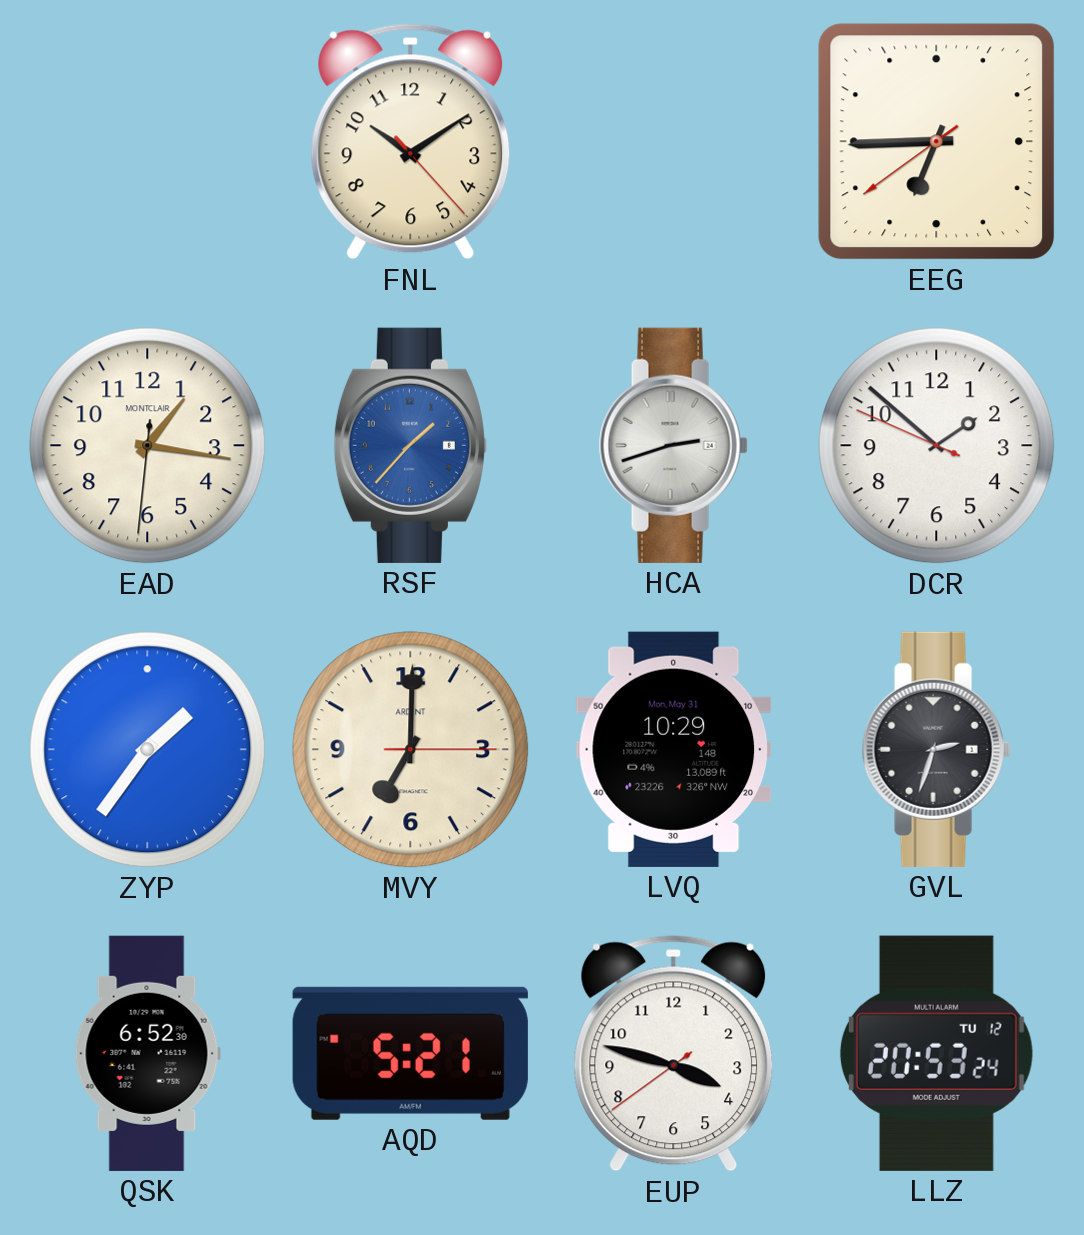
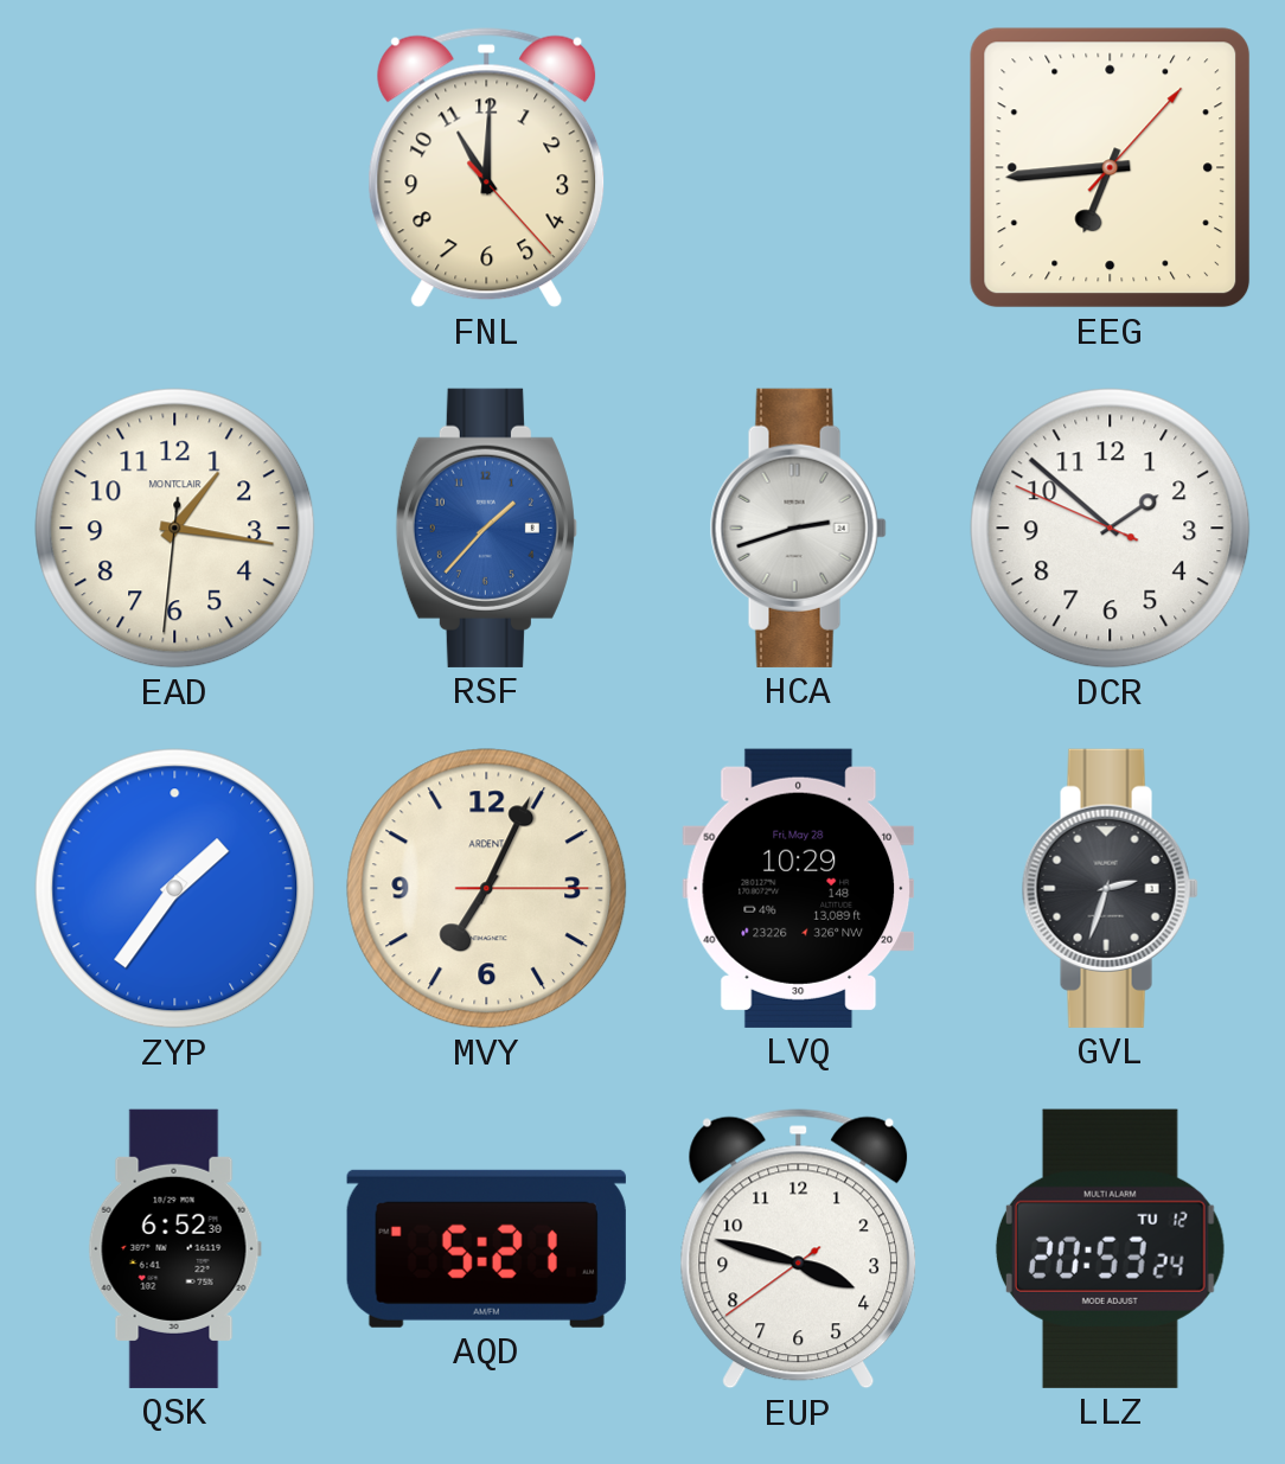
FNL: 10:09 -> 11:00
EEG: 6:44:39 -> 6:44:07
MVY: 7:00 -> 7:04
LVQ date: Mon, May 31 -> Fri, May 28
